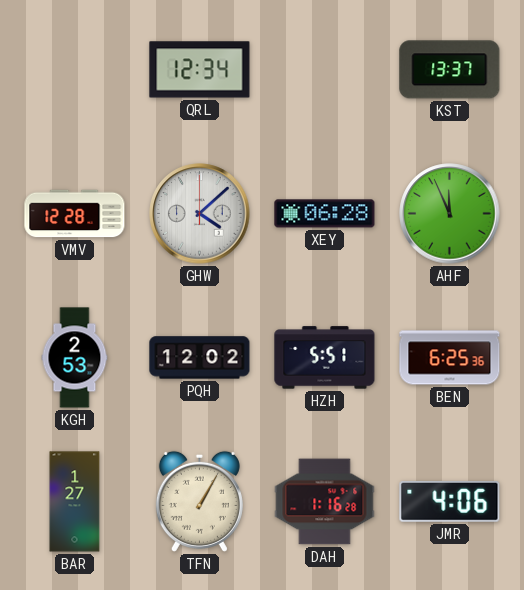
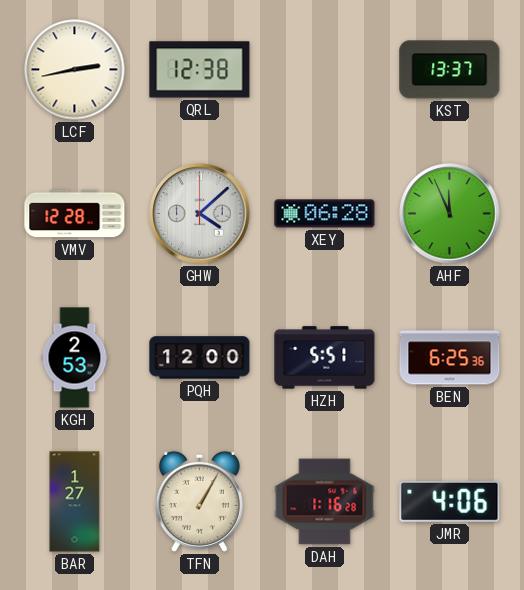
LCF: none -> 2:43
QRL: 12:34 -> 12:38
PQH: 12:02 -> 12:00
